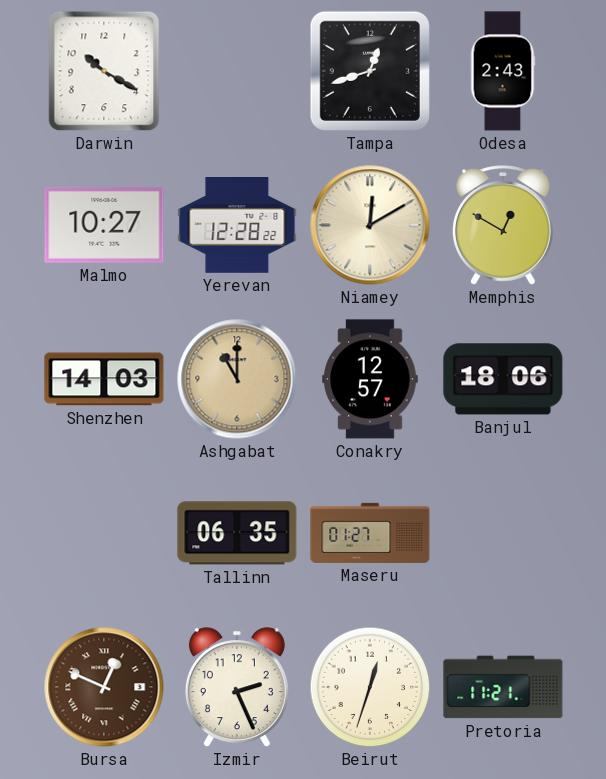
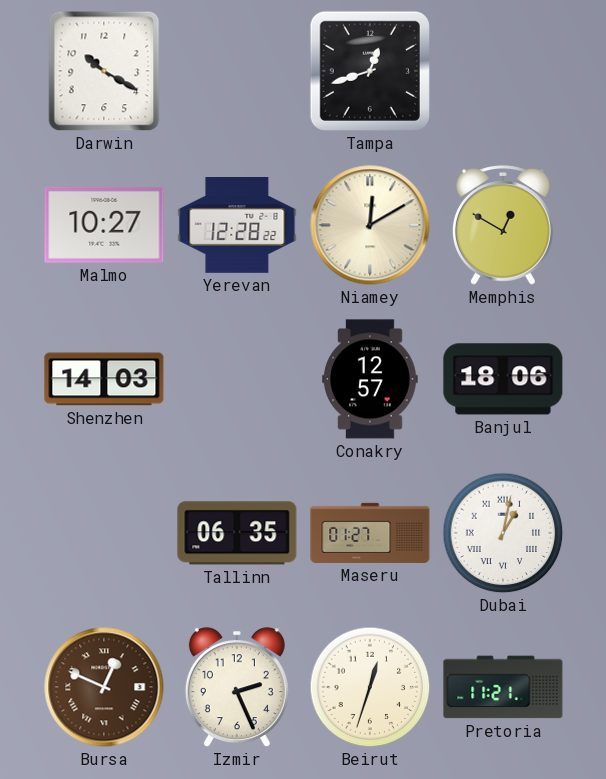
Odesa: 2:43 -> none
Ashgabat: 11:00 -> none
Dubai: none -> 1:02
